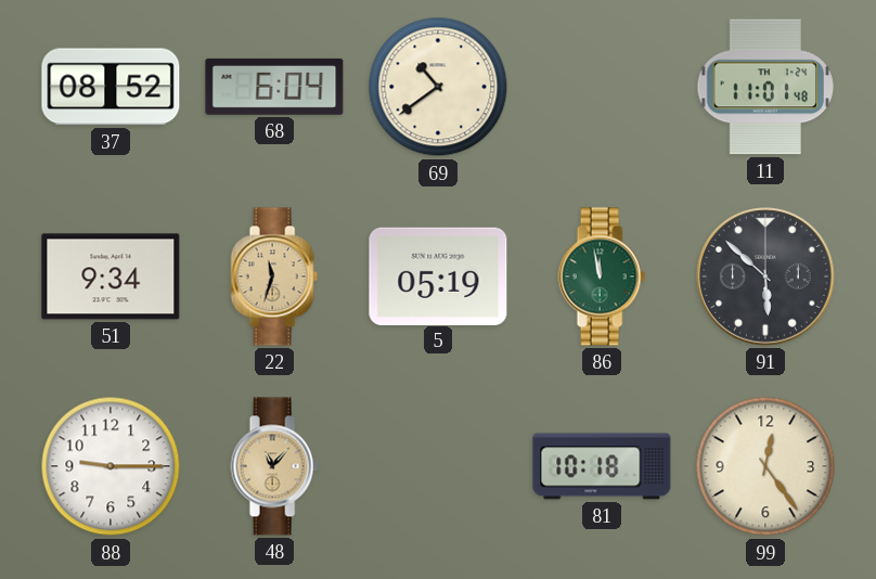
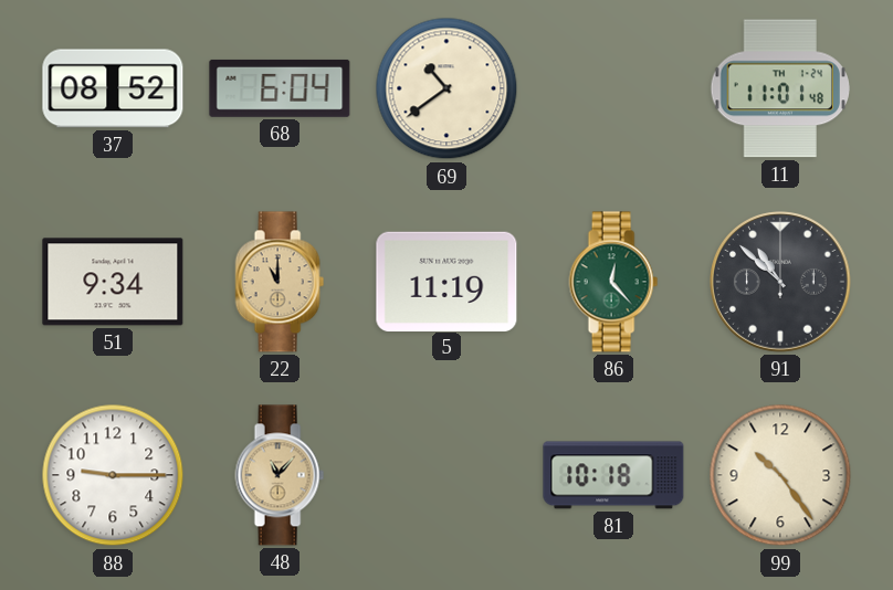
22: 11:33 -> 11:00
5: 05:19 -> 11:19
86: 11:58 -> 12:23
91: 5:52 -> 10:52
99: 12:24 -> 10:24
